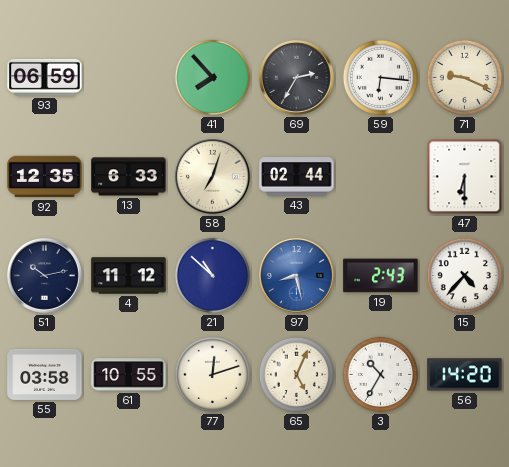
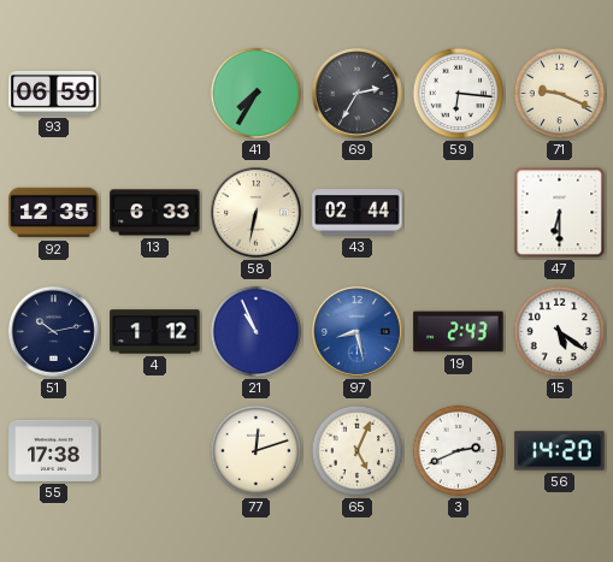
41: 7:53 -> 7:35
58: 7:03 -> 6:32
4: 11:12 -> 1:12
21: 10:52 -> 10:56
15: 4:37 -> 5:21
55: 03:58 -> 17:38
61: 10:55 -> none
3: 10:35 -> 2:41
